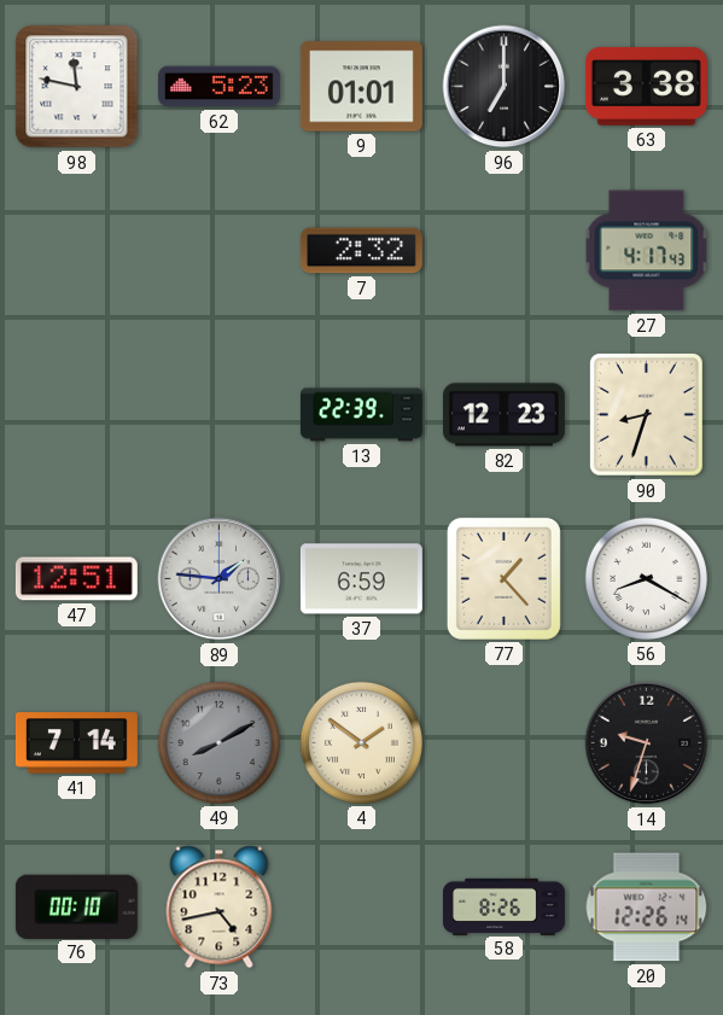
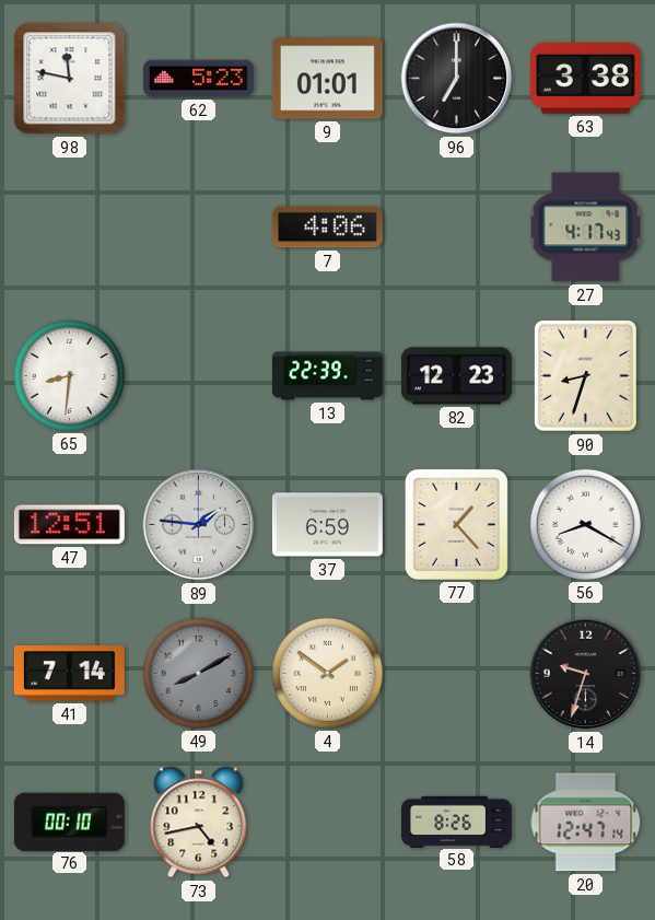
7: 2:32 -> 4:06
65: none -> 8:31
20: 12:26 -> 12:47
